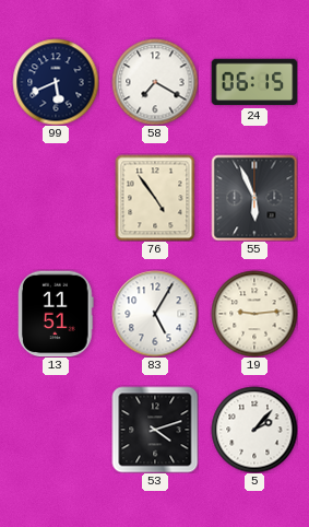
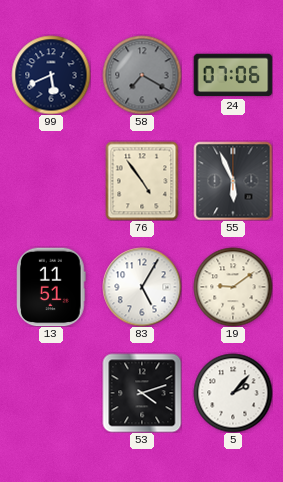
58 dial: white -> grey
24: 06:15 -> 07:06
19: 9:14 -> 9:09
